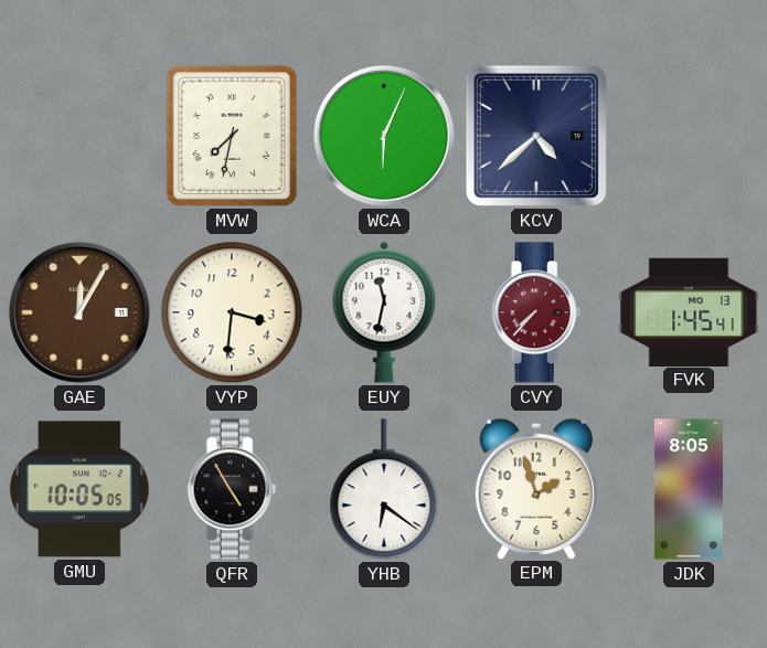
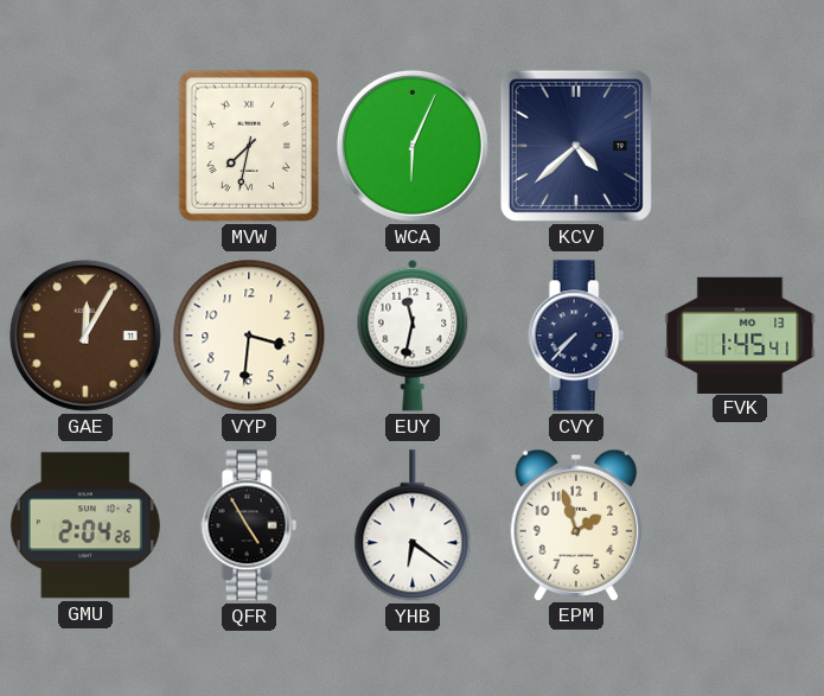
CVY dial: burgundy -> navy
GMU: 10:05 -> 2:04
JDK: 8:05 -> none
